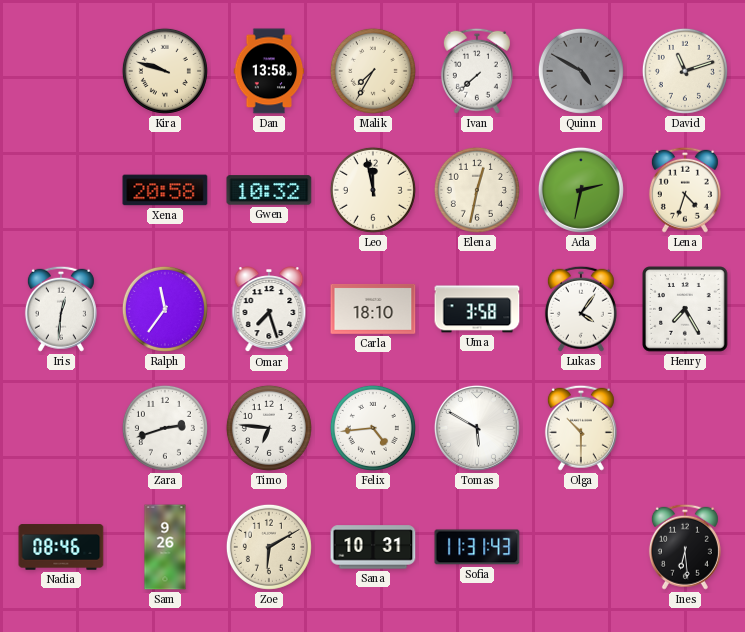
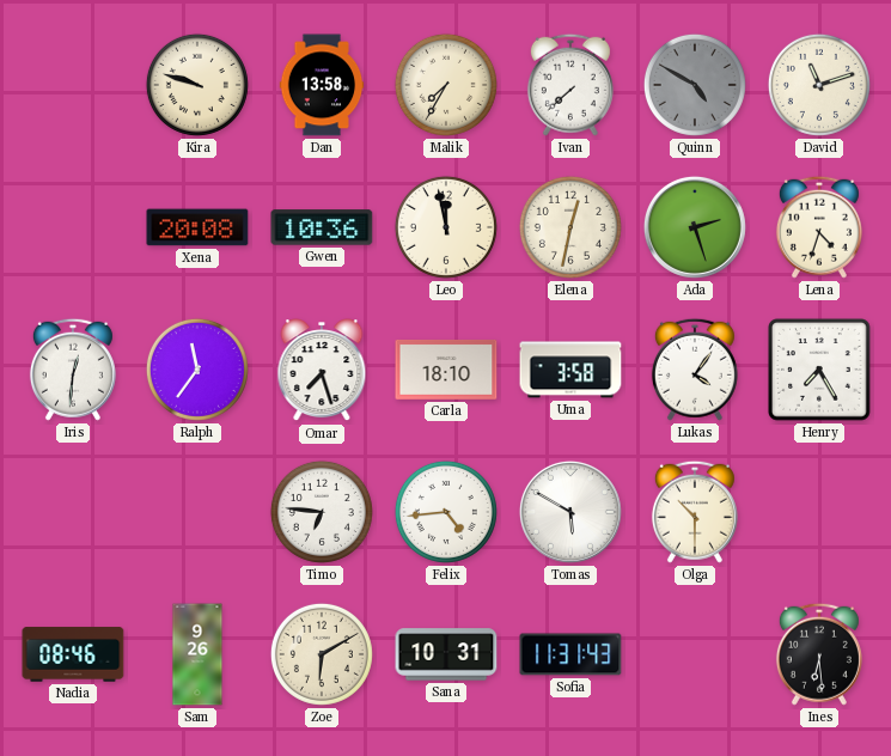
Xena: 20:58 -> 20:08
Gwen: 10:32 -> 10:36
Ada: 2:32 -> 2:27
Zara: 2:42 -> none
